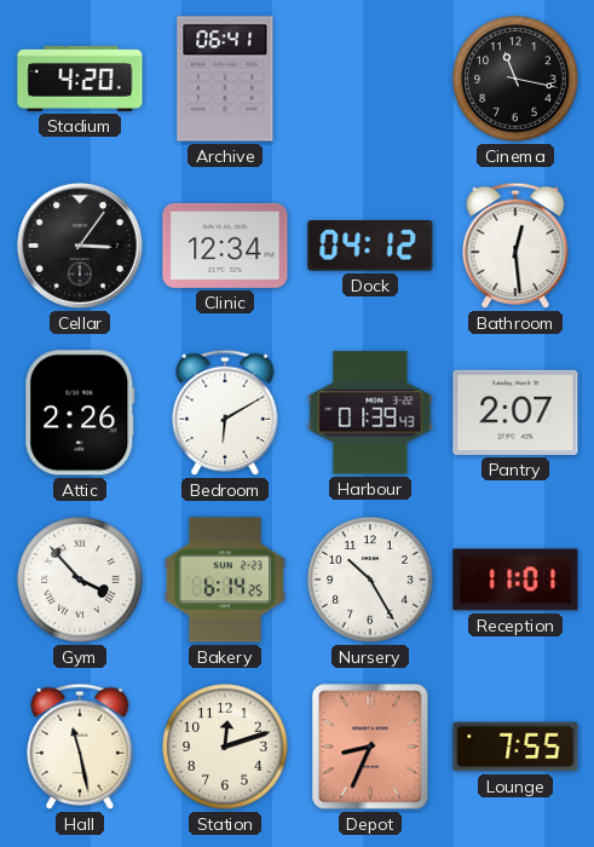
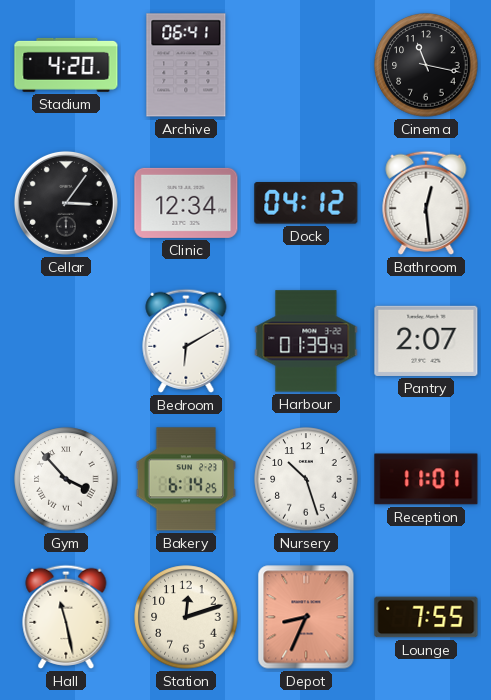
Attic: 2:26 -> none
Nursery: 10:25 -> 10:27
